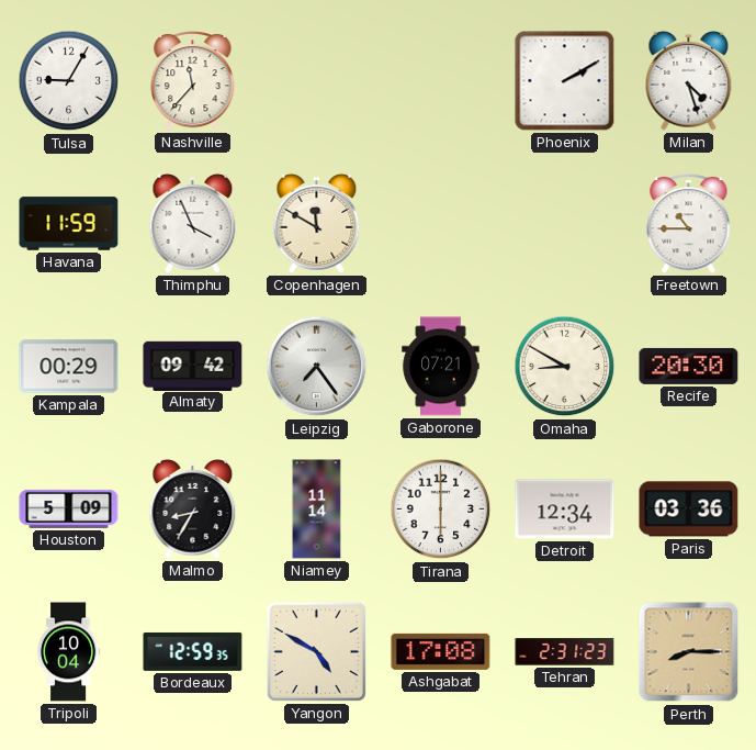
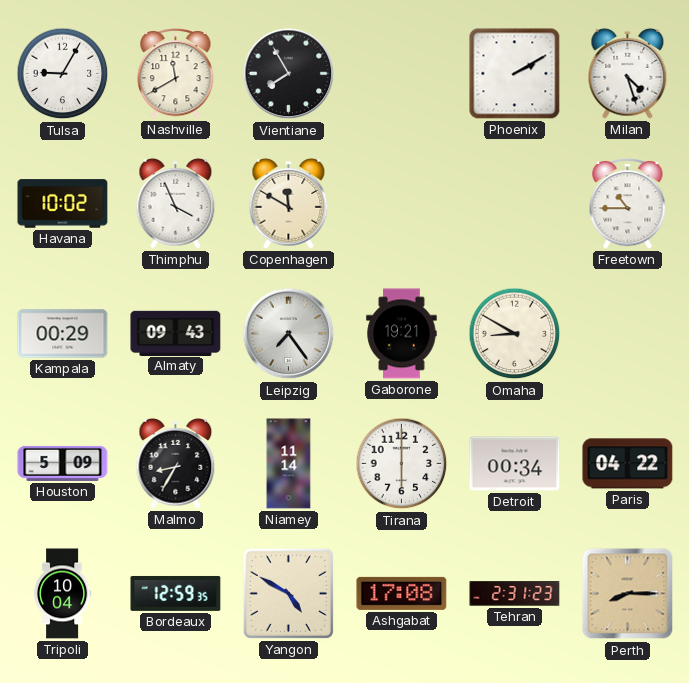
Nashville: 11:37 -> 11:40
Vientiane: none -> 7:55
Havana: 11:59 -> 10:02
Almaty: 09:42 -> 09:43
Gaborone: 07:21 -> 19:21
Recife: 20:30 -> none
Detroit: 12:34 -> 00:34
Paris: 03:36 -> 04:22
